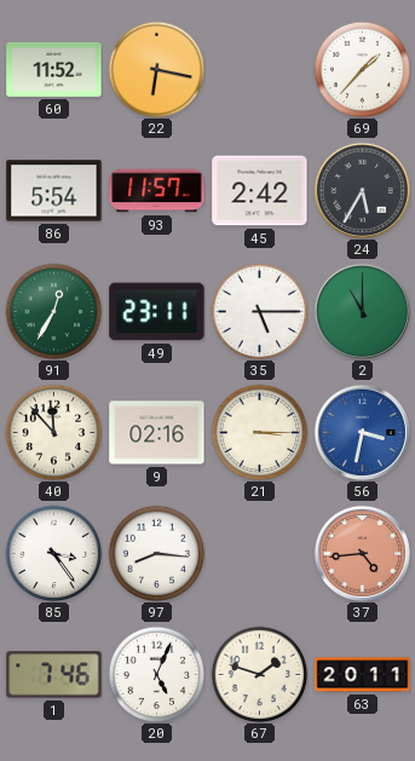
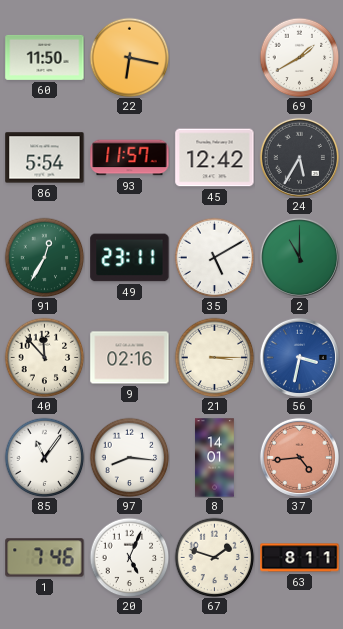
60: 11:52 -> 11:50
69: 1:37 -> 1:40
45: 2:42 -> 12:42
35: 5:15 -> 5:10
85: 3:24 -> 11:06
8: none -> 14:01
63: 20:11 -> 8:11
